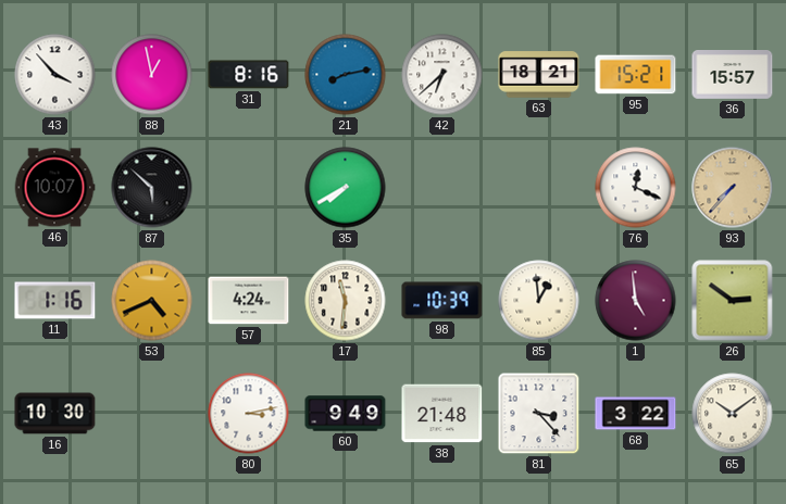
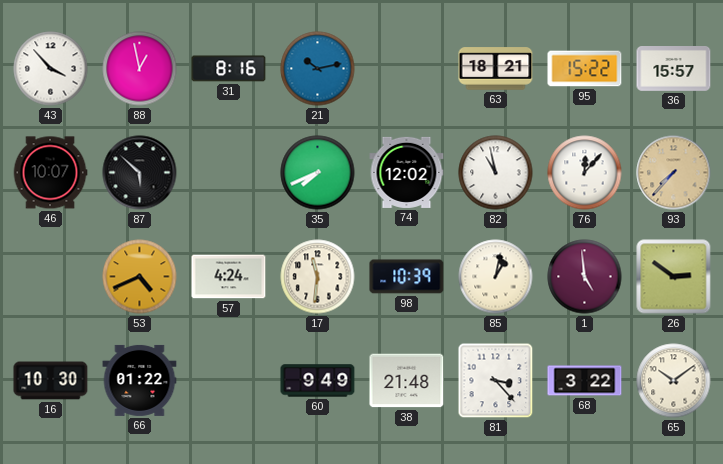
21: 8:13 -> 10:13
42: 6:38 -> none
95: 15:21 -> 15:22
35: 7:40 -> 7:41
74: none -> 12:02
82: none -> 10:58
76: 12:19 -> 12:07
11: 1:16 -> none
85: 12:59 -> 1:02
66: none -> 01:22
80: 3:13 -> none
